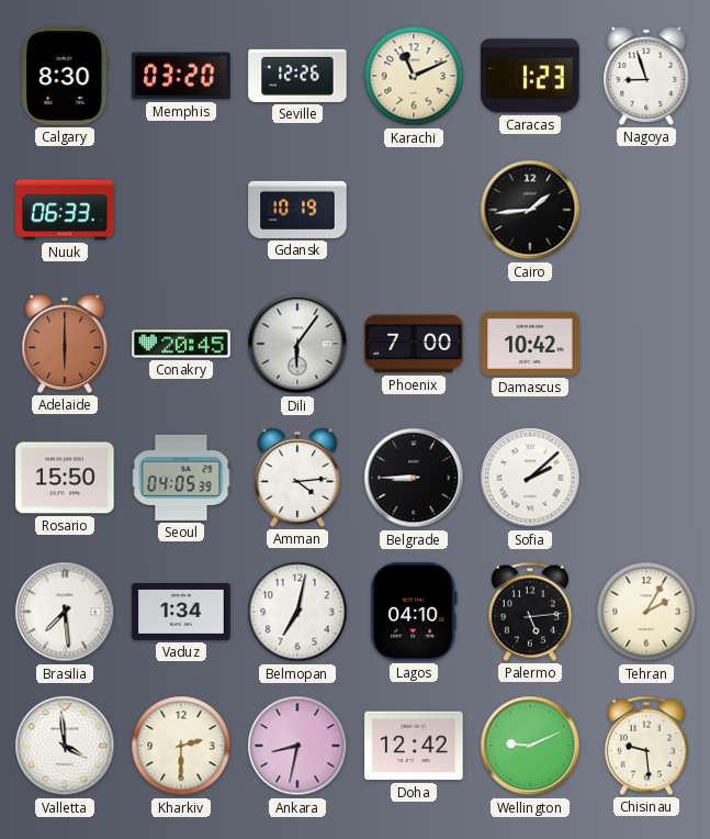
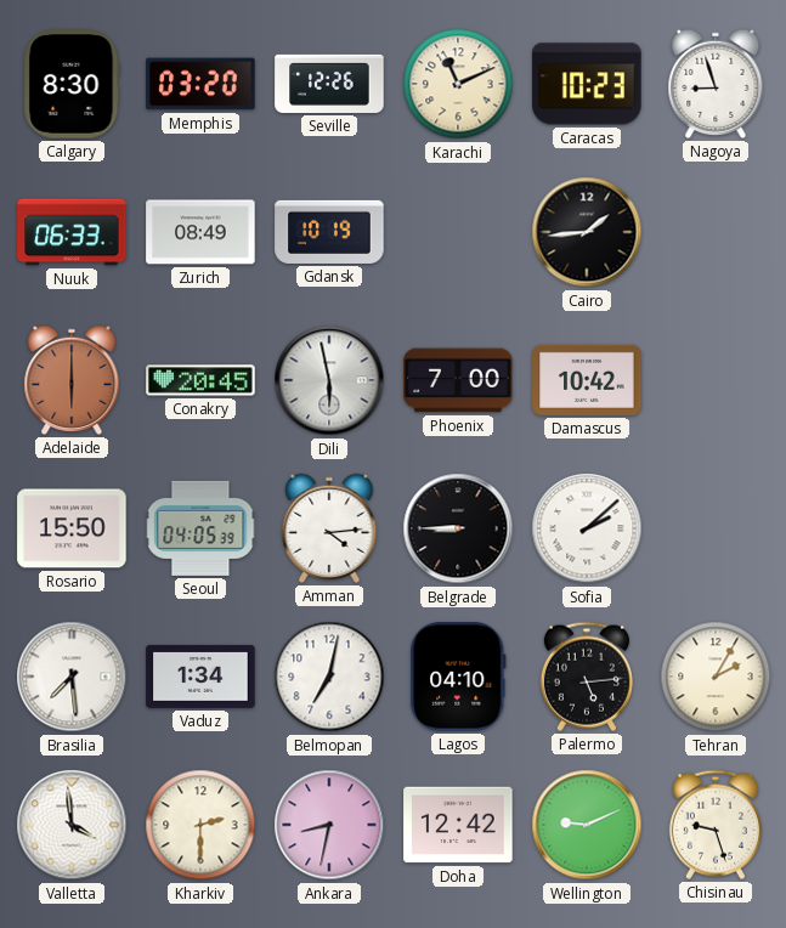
Caracas: 1:23 -> 10:23
Zurich: none -> 08:49
Dili: 6:06 -> 5:58
Chisinau: 9:29 -> 9:27
